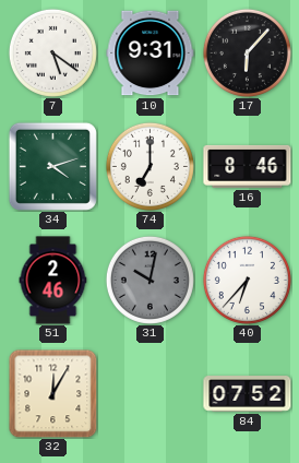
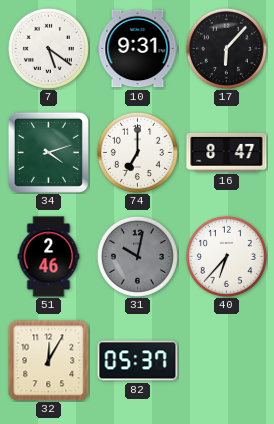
16: 8:46 -> 8:47
82: none -> 05:37
84: 07:52 -> none
